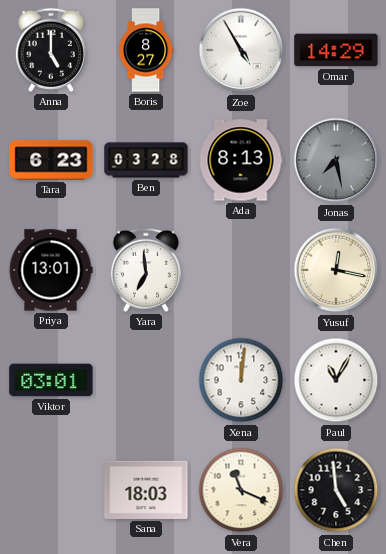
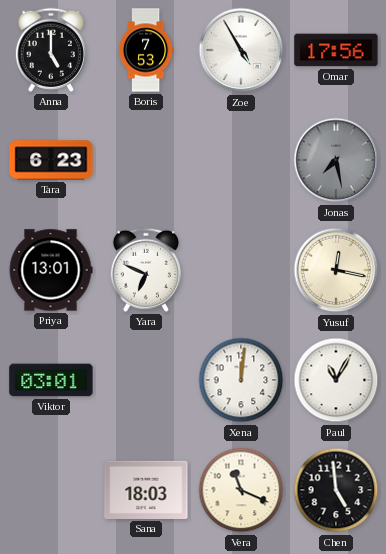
Boris: 8:27 -> 7:53
Omar: 14:29 -> 17:56
Ben: 03:28 -> none
Ada: 8:13 -> none
Yara: 6:59 -> 6:49
